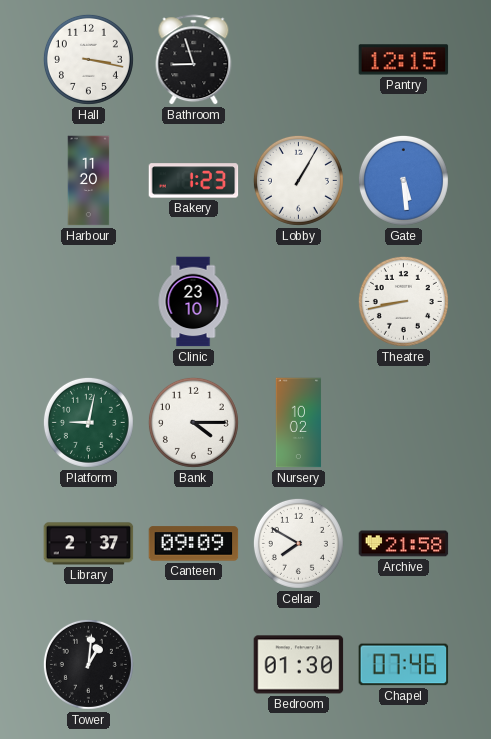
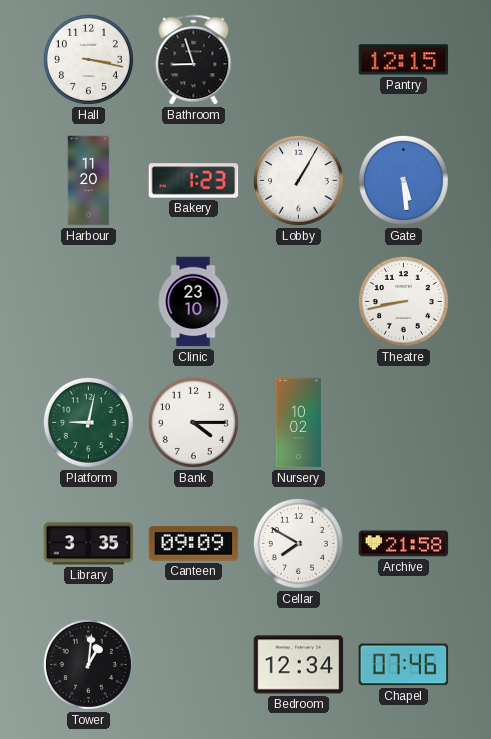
Library: 2:37 -> 3:35
Bedroom: 01:30 -> 12:34
